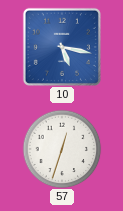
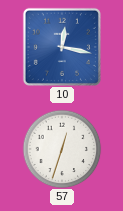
10: 5:17 -> 12:17
